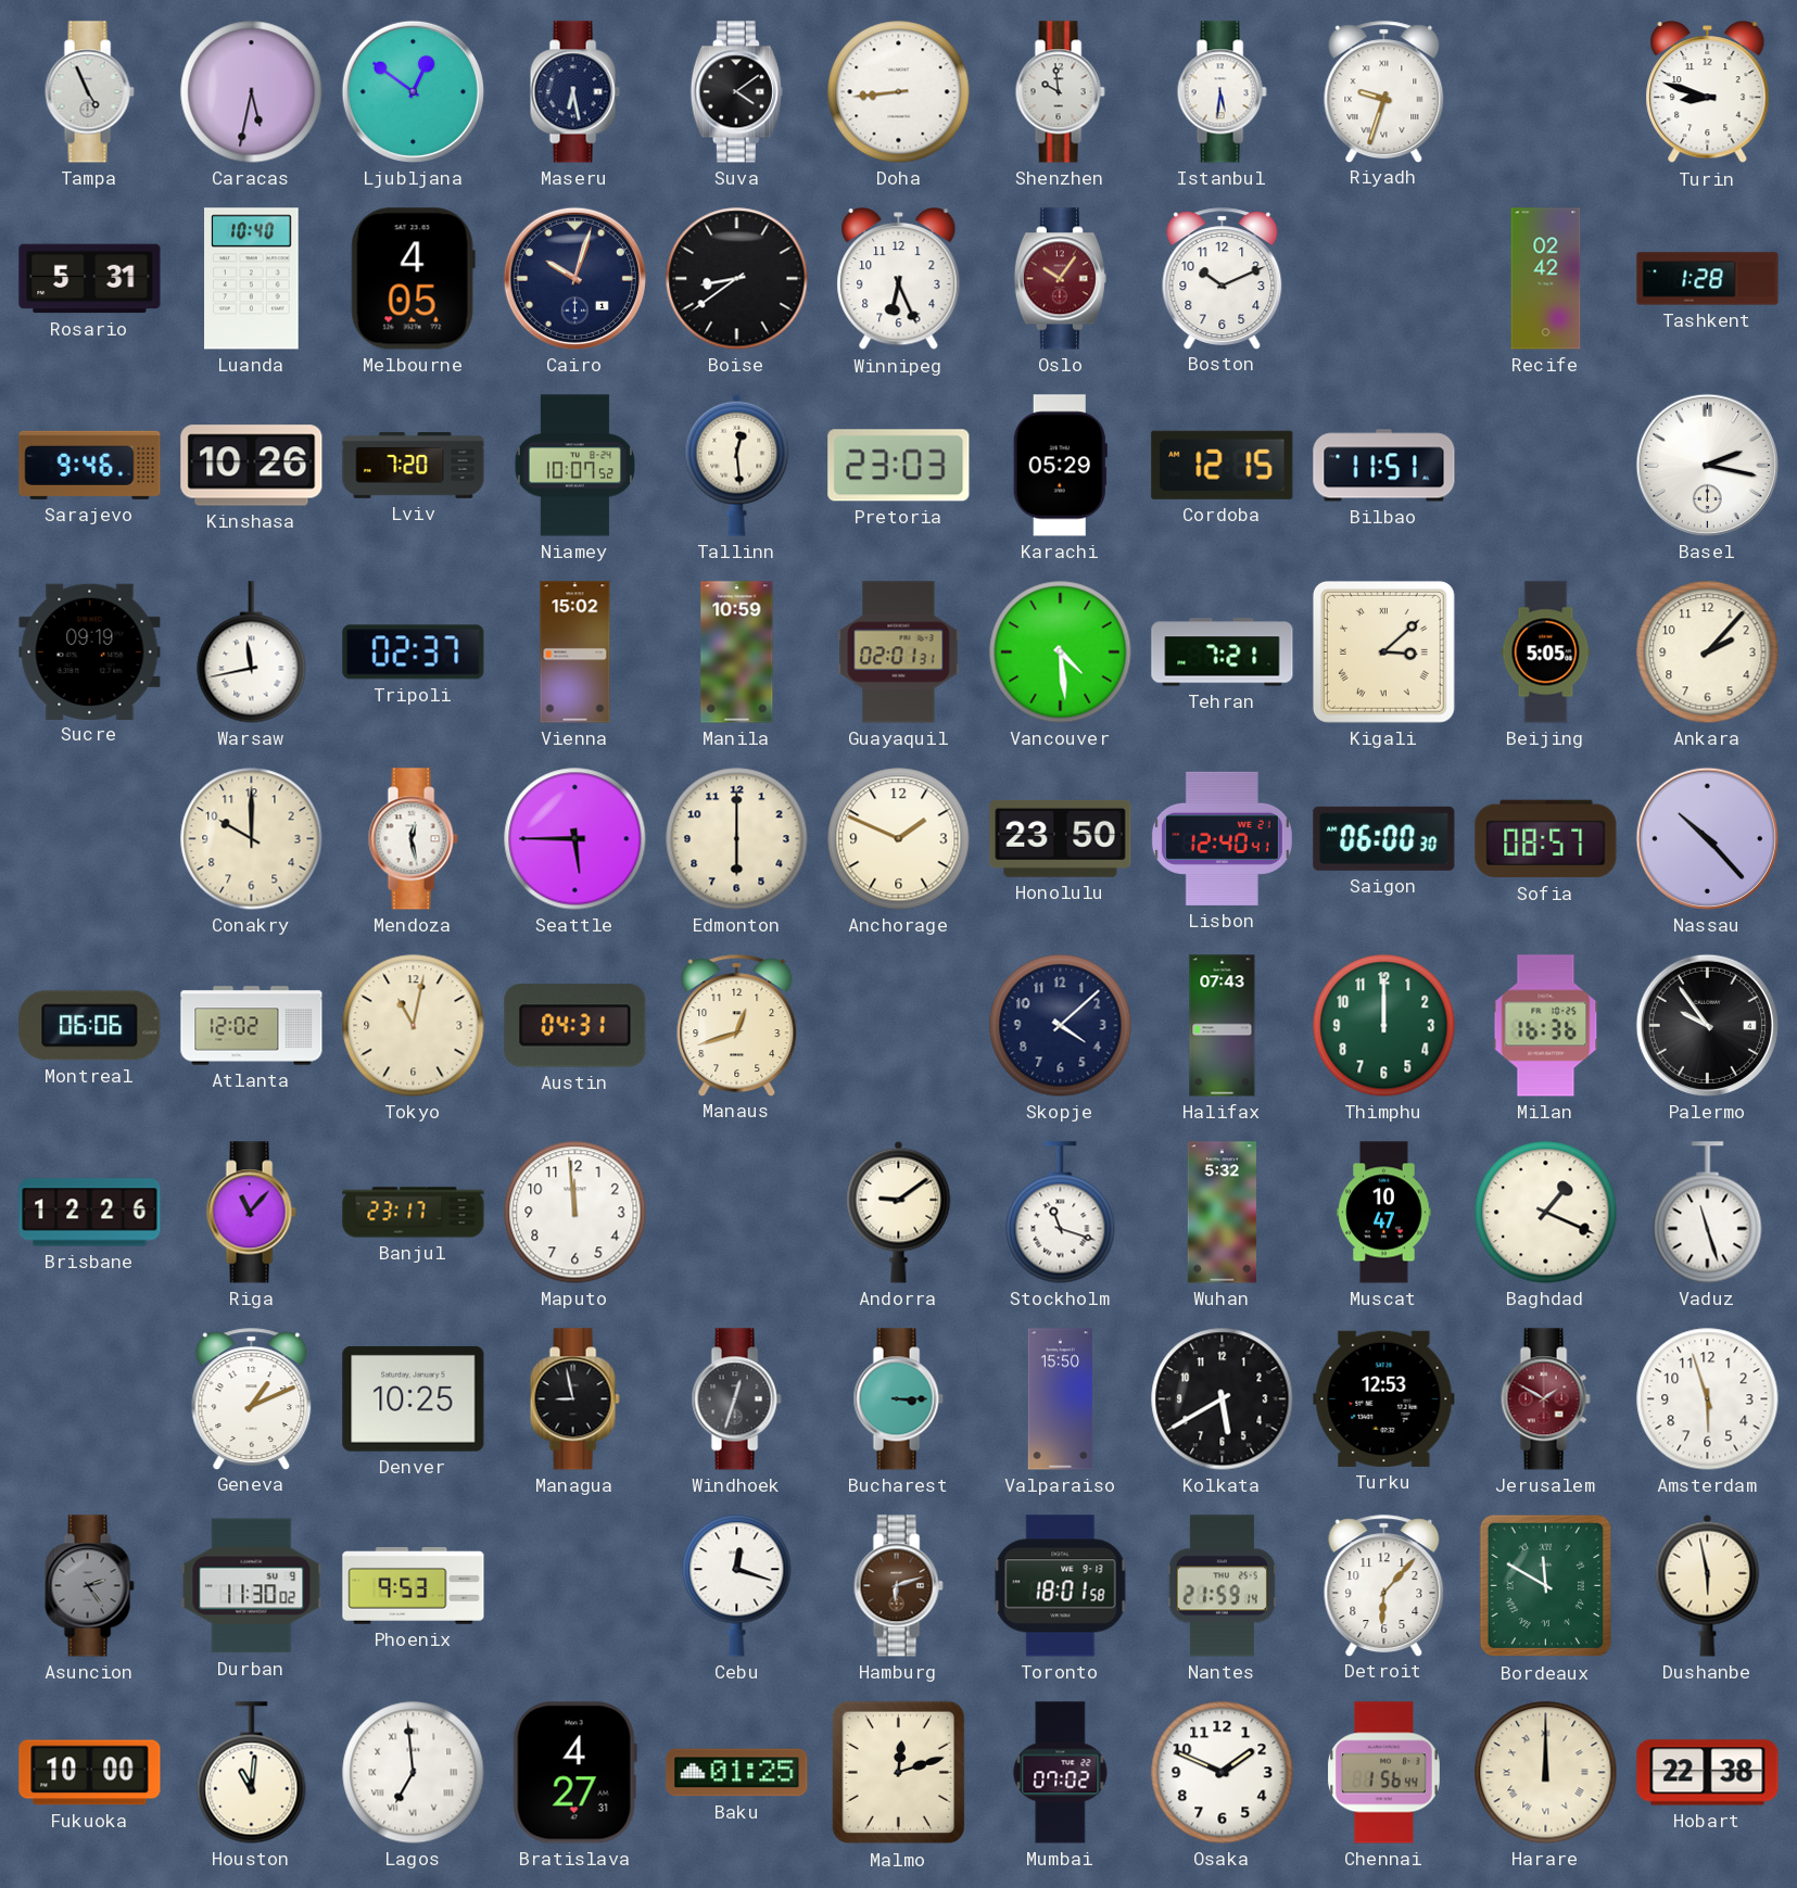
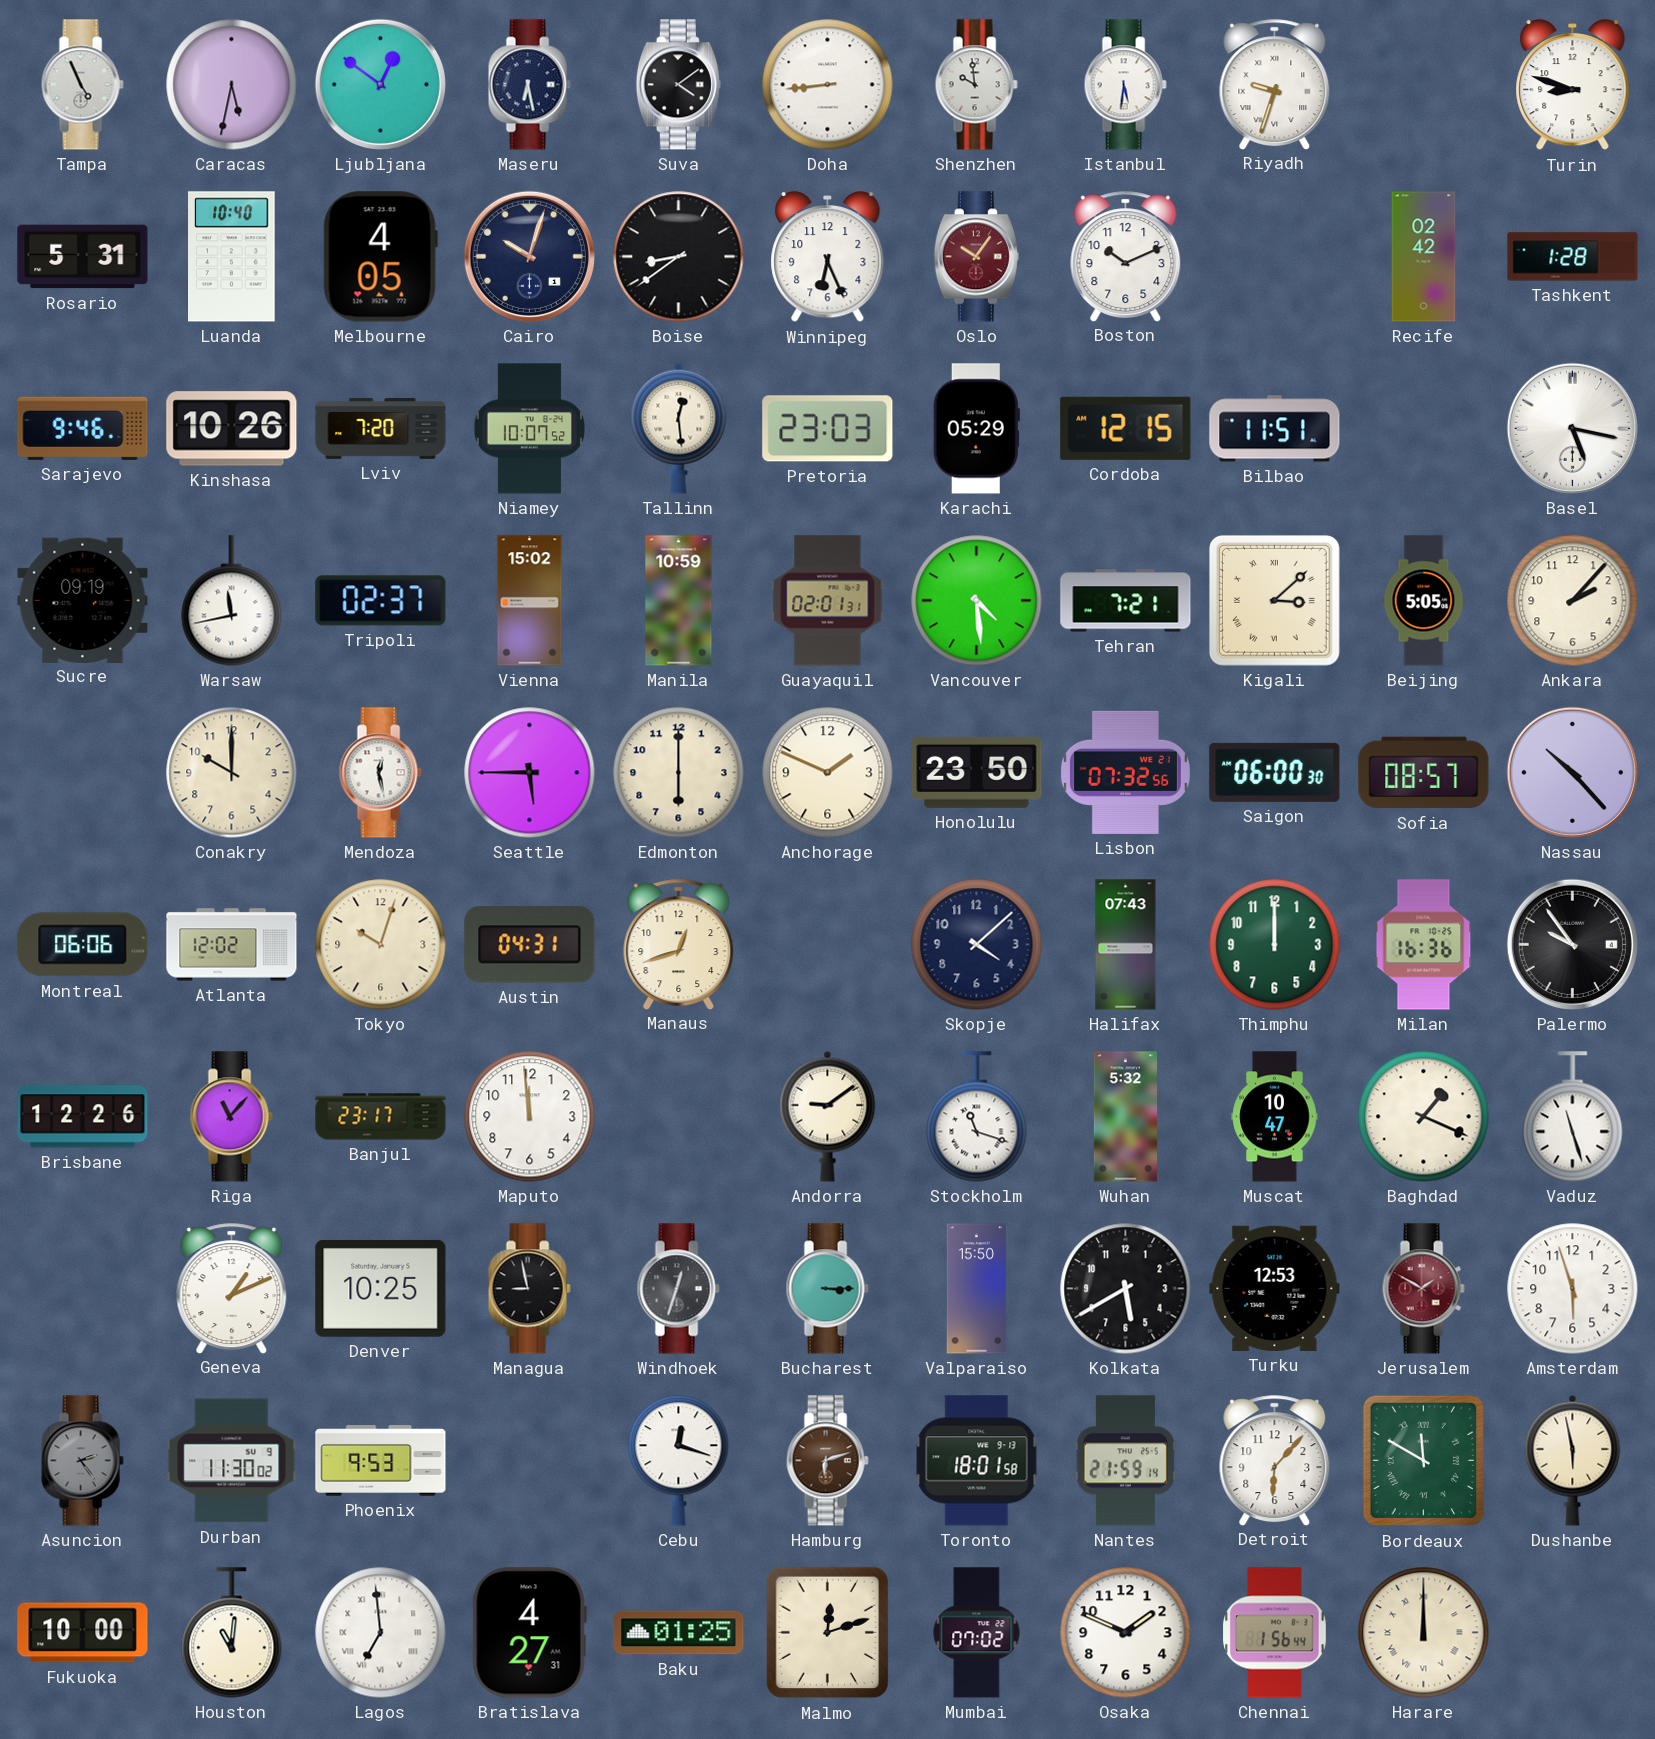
Basel: 2:17 -> 5:17
Lisbon: 12:40 -> 07:32
Tokyo: 11:02 -> 10:03
Hobart: 22:38 -> none
